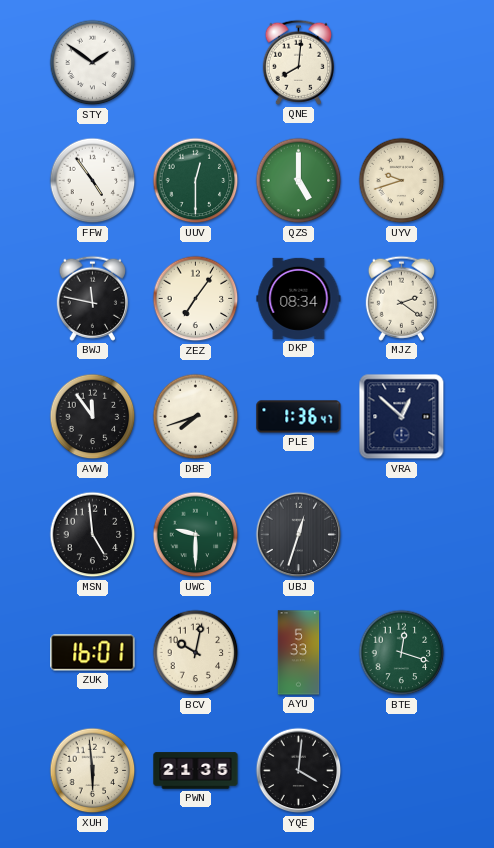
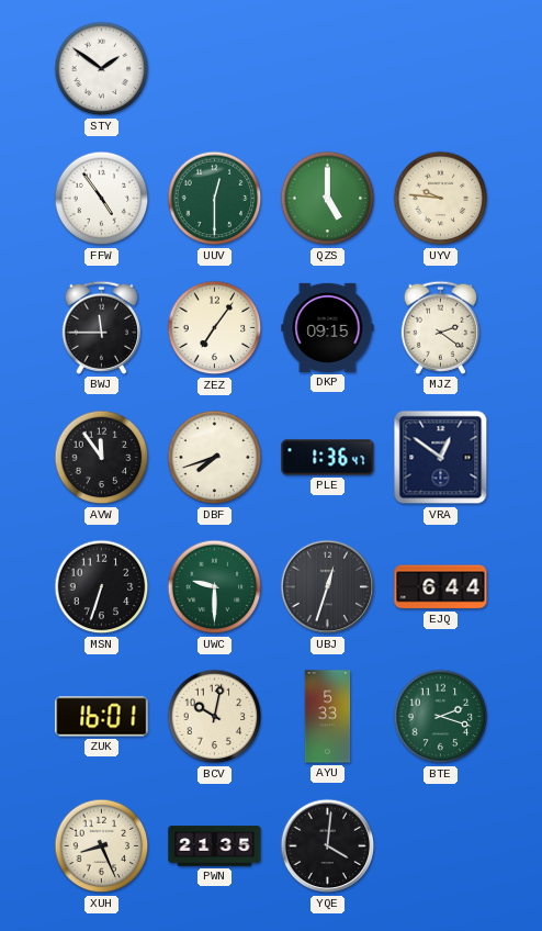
QNE: 8:01 -> none
UYV: 9:42 -> 9:46
BWJ: 11:47 -> 11:45
DKP: 08:34 -> 09:15
VRA: 12:52 -> 12:51
MSN: 4:59 -> 6:33
EJQ: none -> 6:44
BTE: 12:18 -> 2:18
XUH: 5:59 -> 8:26
